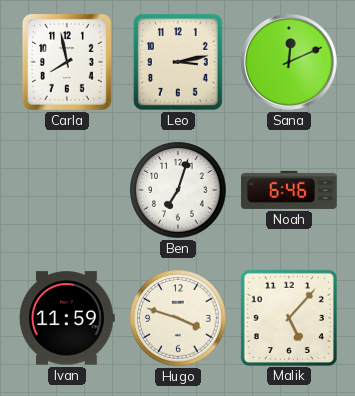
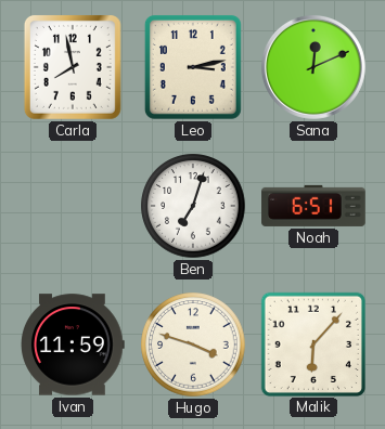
Noah: 6:46 -> 6:51
Malik: 5:07 -> 6:07
